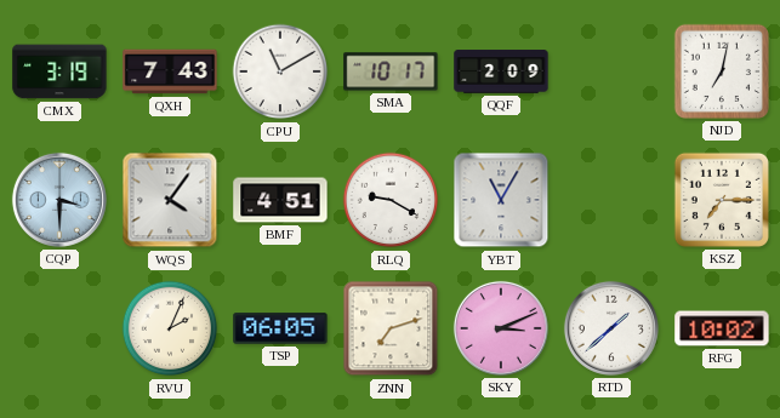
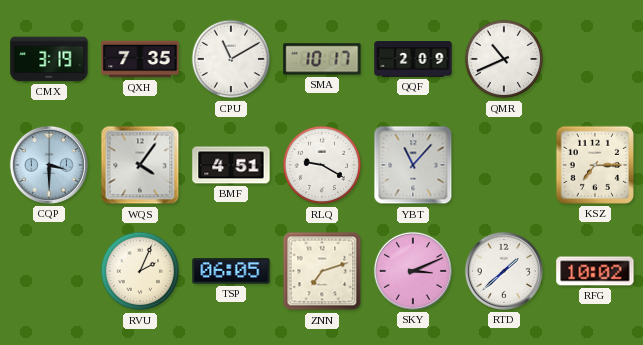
QXH: 7:43 -> 7:35
QMR: none -> 10:41
NJD: 7:02 -> none
YBT: 11:05 -> 11:07
